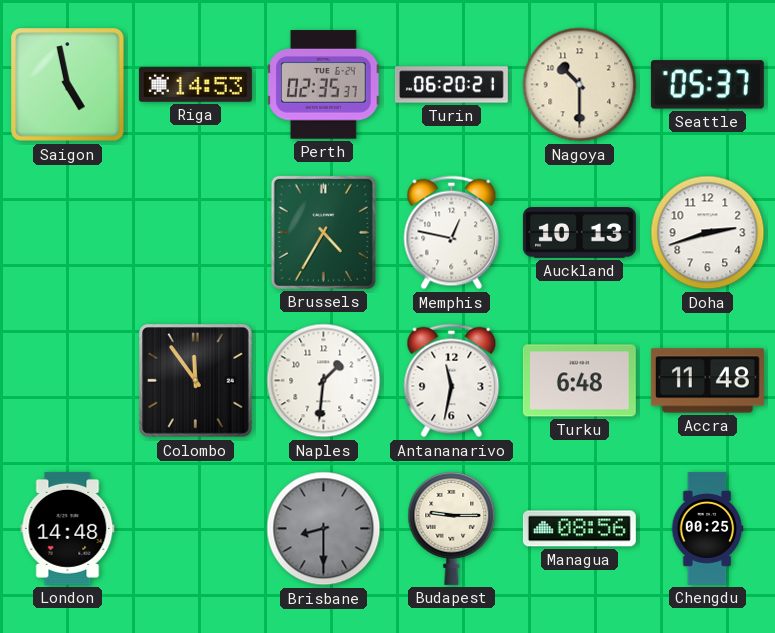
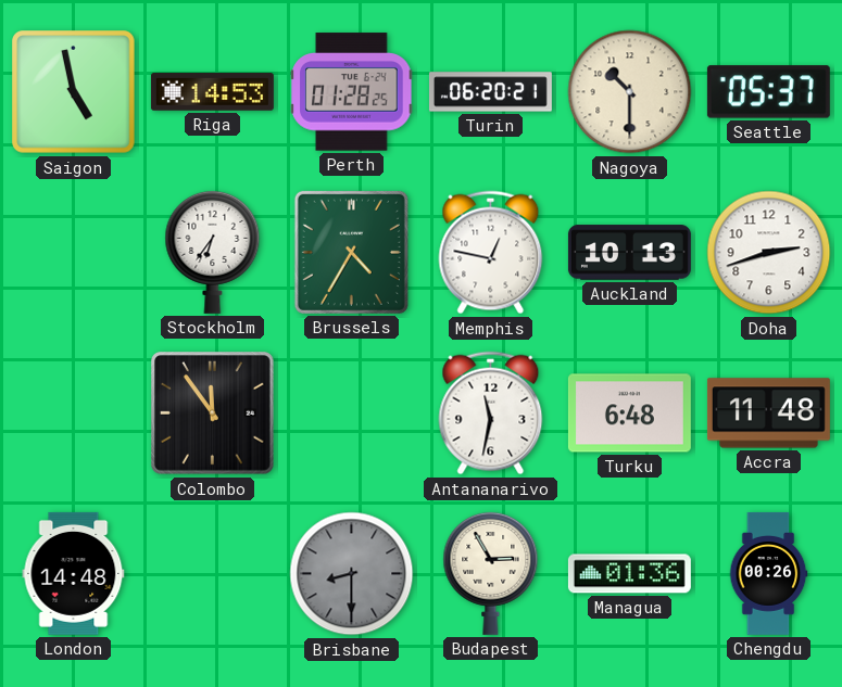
Perth: 02:35 -> 01:28
Stockholm: none -> 6:36
Naples: 1:31 -> none
Budapest: 9:15 -> 2:55
Managua: 08:56 -> 01:36
Chengdu: 00:25 -> 00:26
